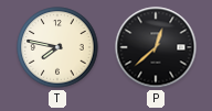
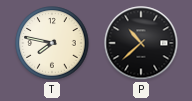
P: 12:38 -> 10:38
